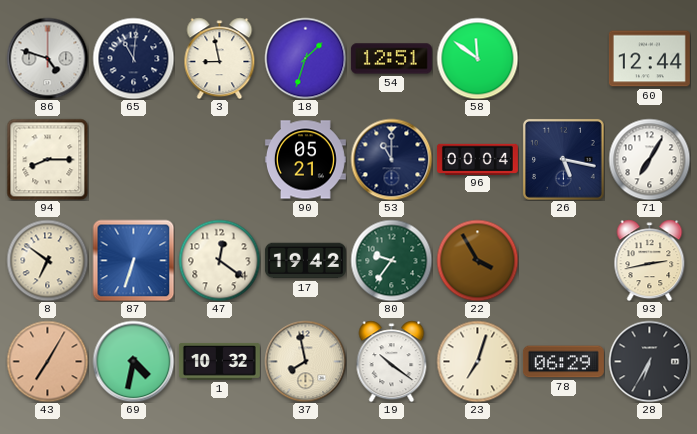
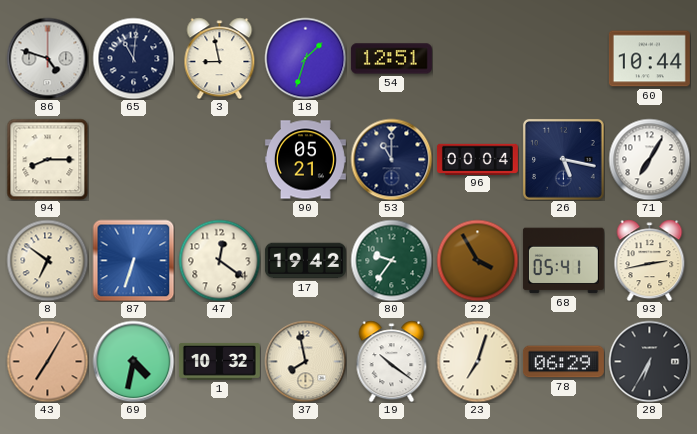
58: 11:51 -> none
60: 12:44 -> 10:44
68: none -> 05:41
